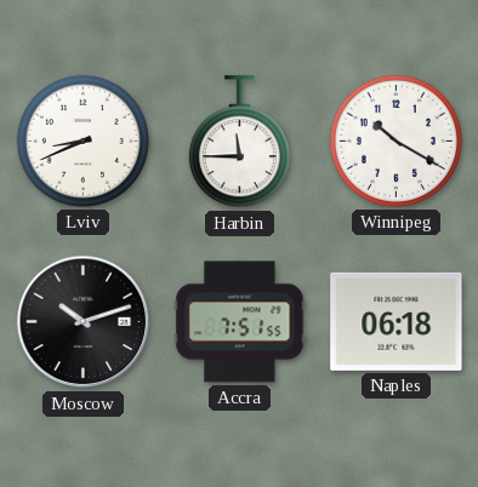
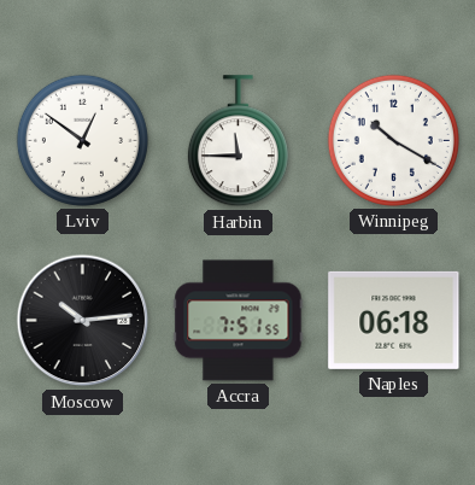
Lviv: 8:41 -> 12:51
Moscow: 10:12 -> 10:14
